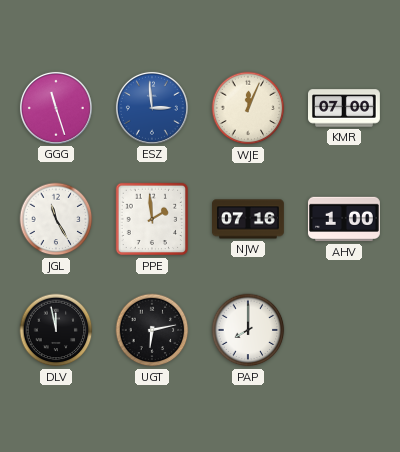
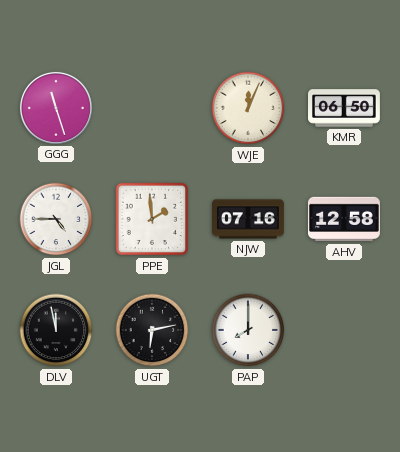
ESZ: 2:59 -> none
KMR: 07:00 -> 06:50
JGL: 11:25 -> 4:45
AHV: 1:00 -> 12:58
